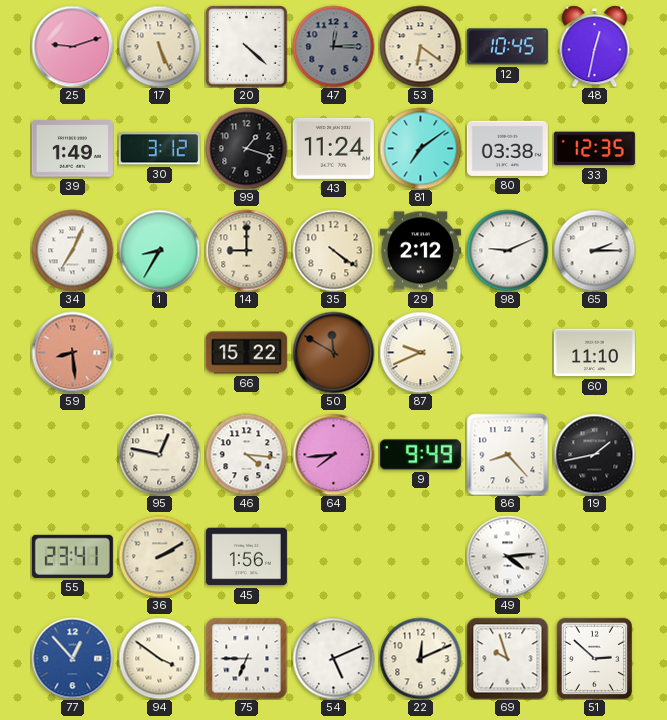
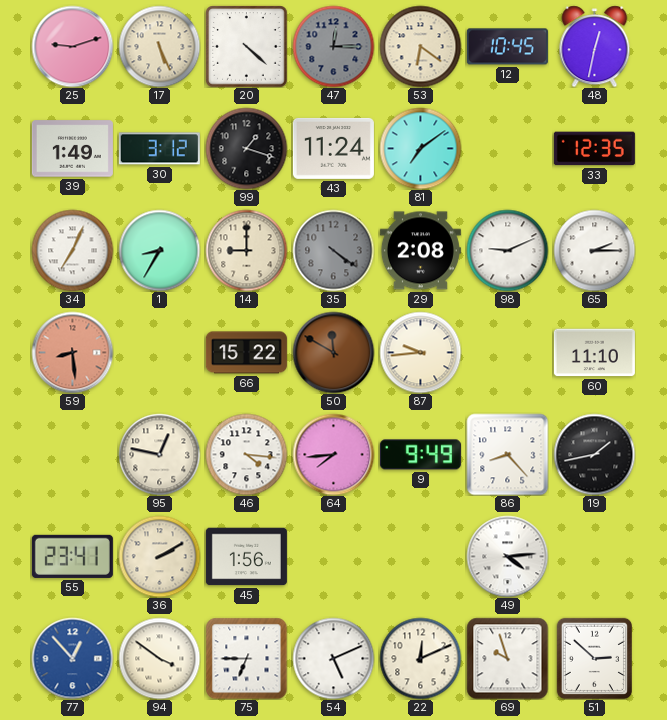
80: 03:38 -> none
35 dial: cream -> grey
29: 2:12 -> 2:08
87: 9:41 -> 9:44
